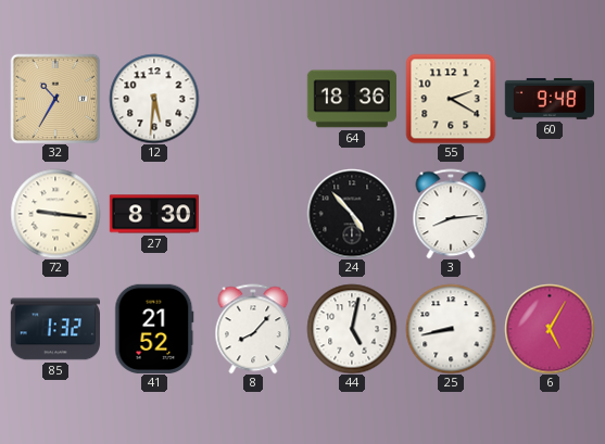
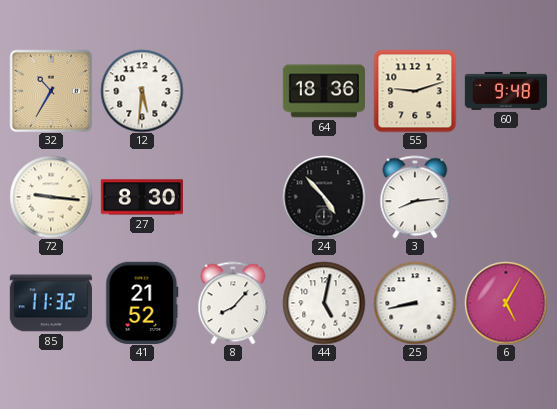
55: 2:20 -> 9:12
85: 1:32 -> 11:32
